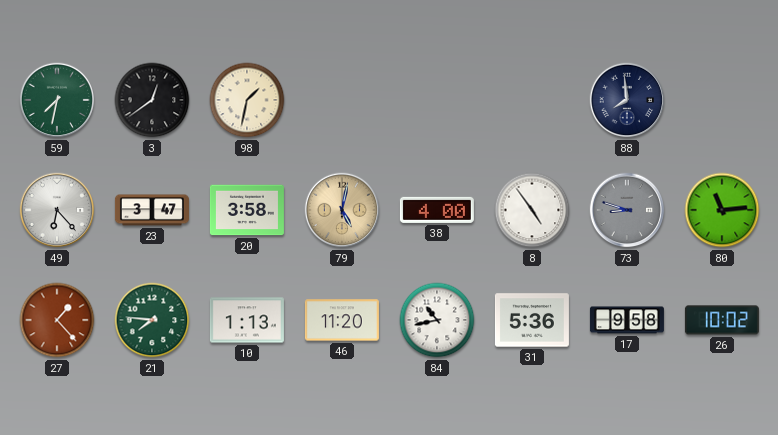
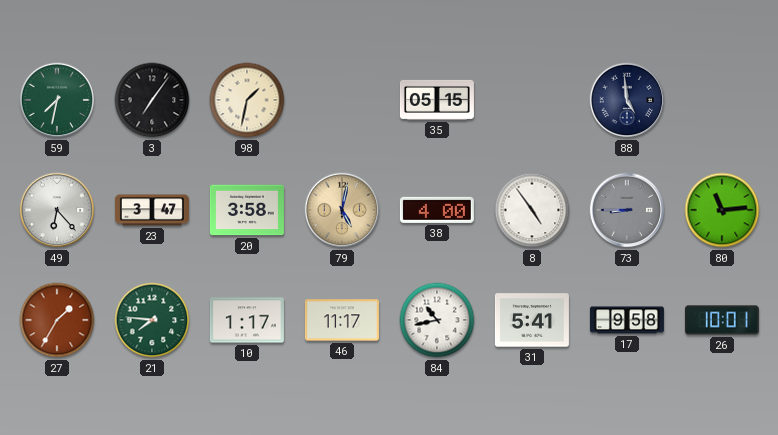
3: 12:39 -> 7:06
35: none -> 05:15
88: 7:59 -> 4:59
73: 8:48 -> 8:45
27: 1:23 -> 1:35
10: 1:13 -> 1:17
46: 11:20 -> 11:17
31: 5:36 -> 5:41
26: 10:02 -> 10:01
